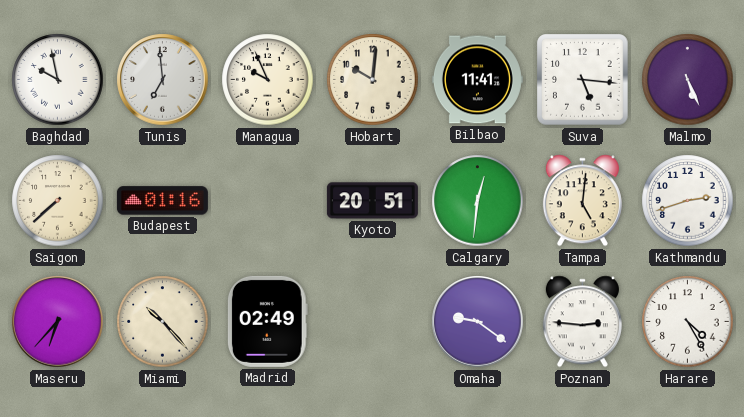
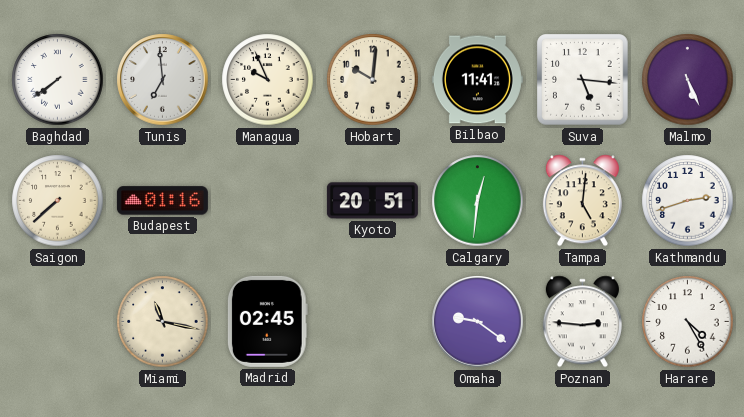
Baghdad: 9:58 -> 7:39
Maseru: 6:37 -> none
Miami: 10:23 -> 11:17
Madrid: 02:49 -> 02:45
